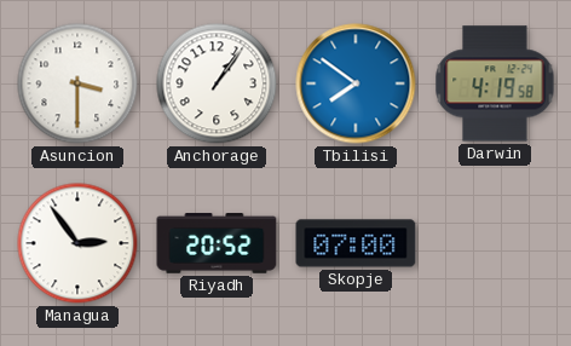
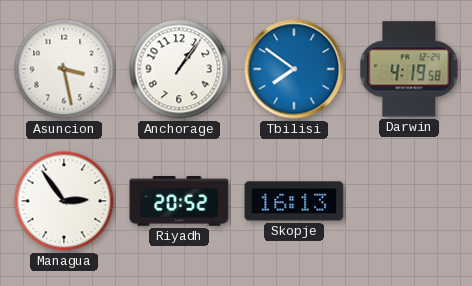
Asuncion: 3:30 -> 3:28
Skopje: 07:00 -> 16:13
